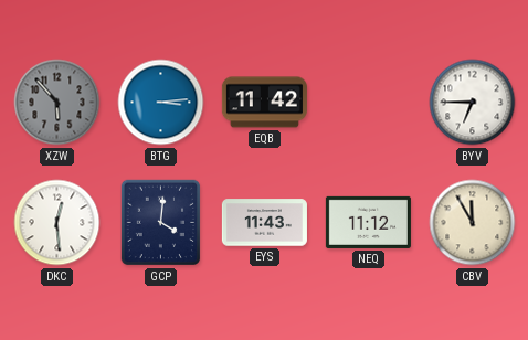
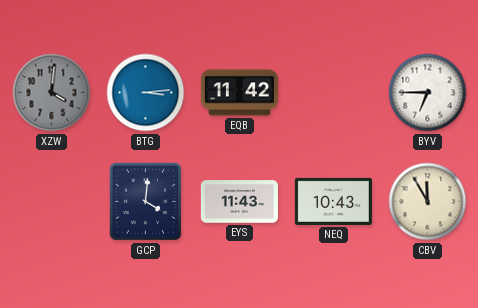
XZW: 5:53 -> 4:01
DKC: 12:29 -> none
NEQ: 11:12 -> 10:43
